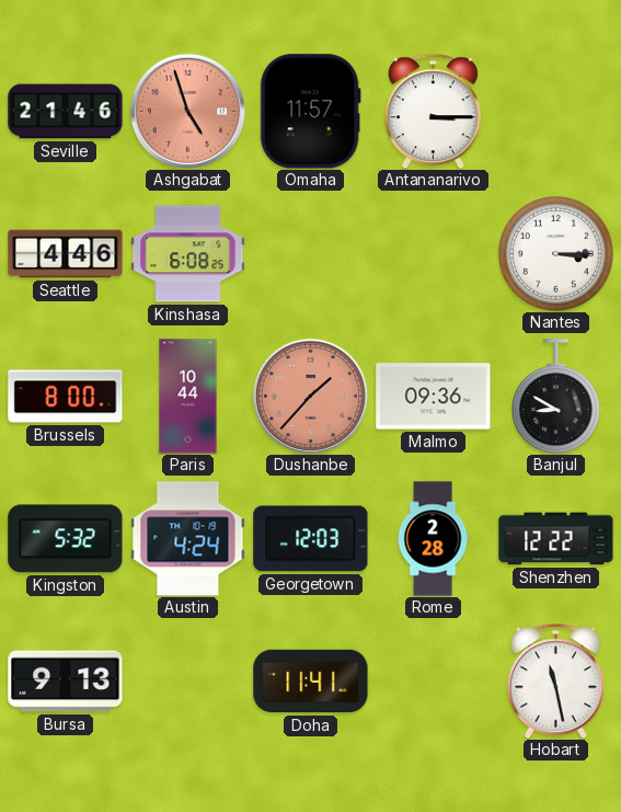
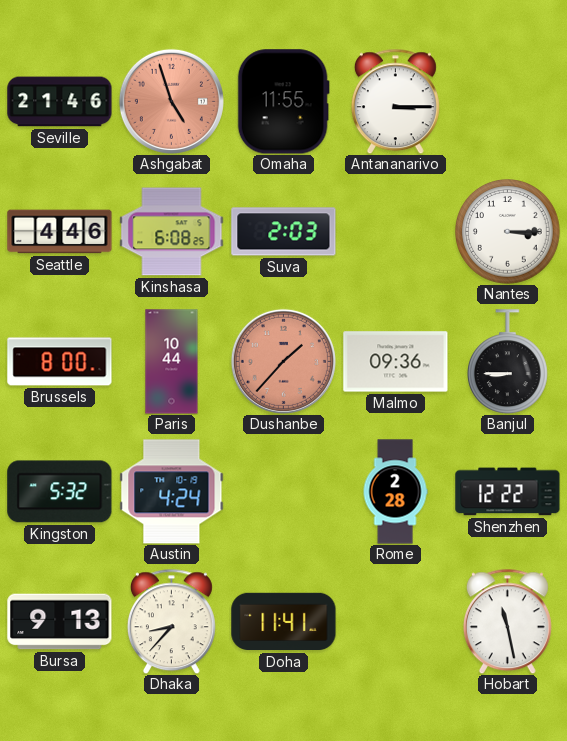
Omaha: 11:57 -> 11:55
Suva: none -> 2:03
Banjul: 8:50 -> 8:45
Georgetown: 12:03 -> none
Dhaka: none -> 8:37
